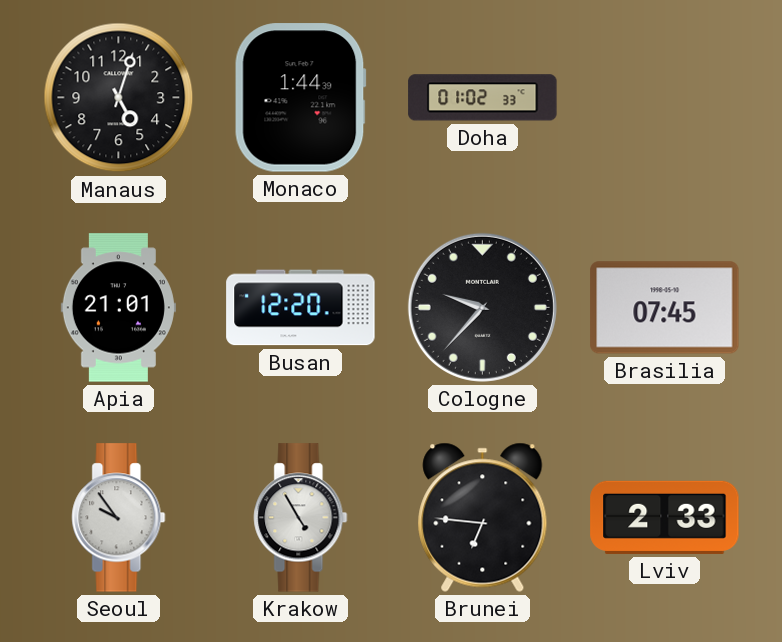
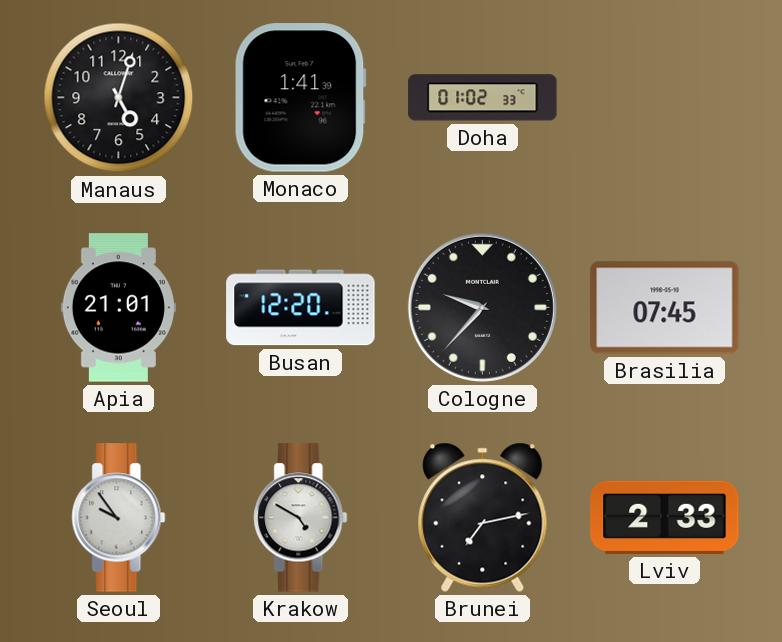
Monaco: 1:44 -> 1:41
Krakow: 4:55 -> 4:50
Brunei: 6:46 -> 7:13
